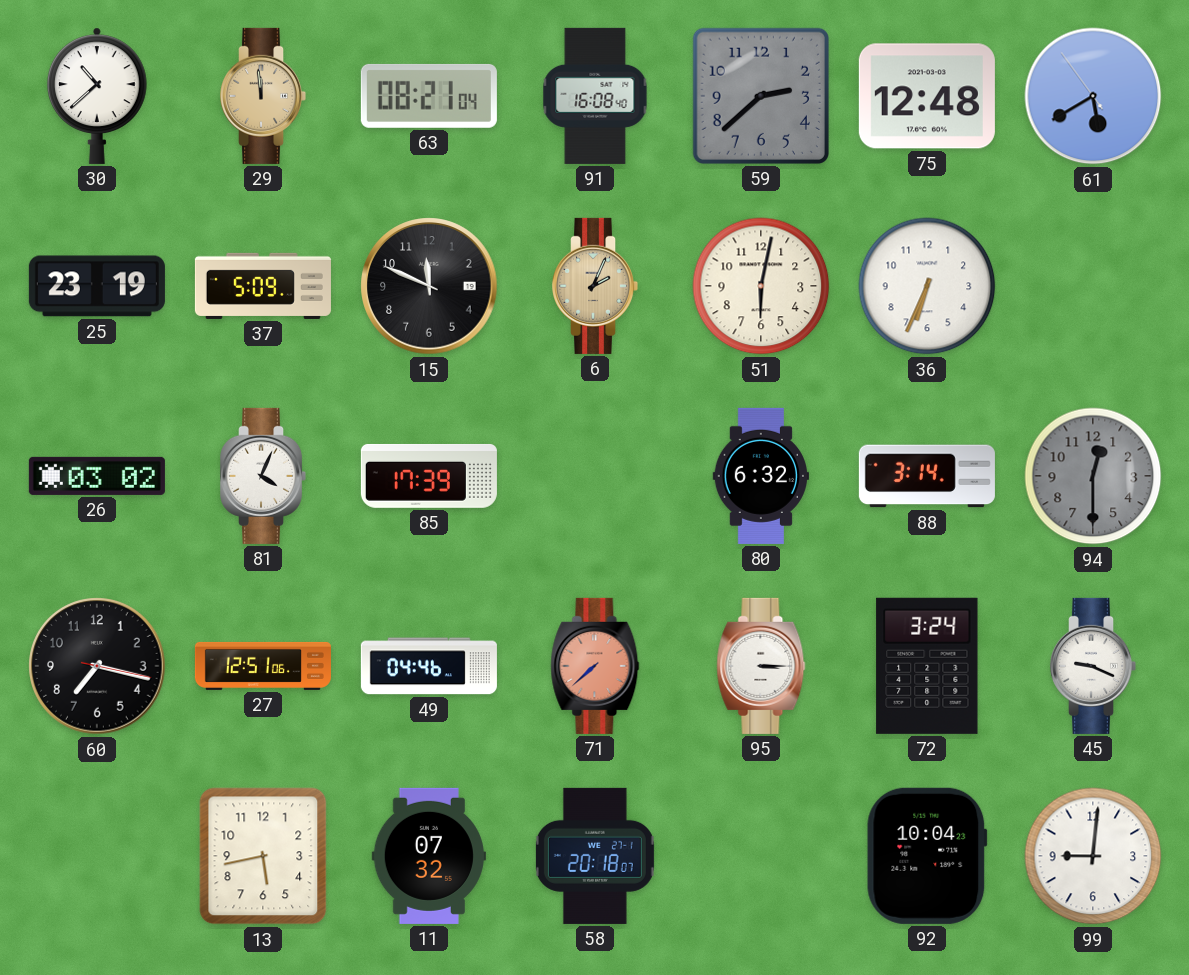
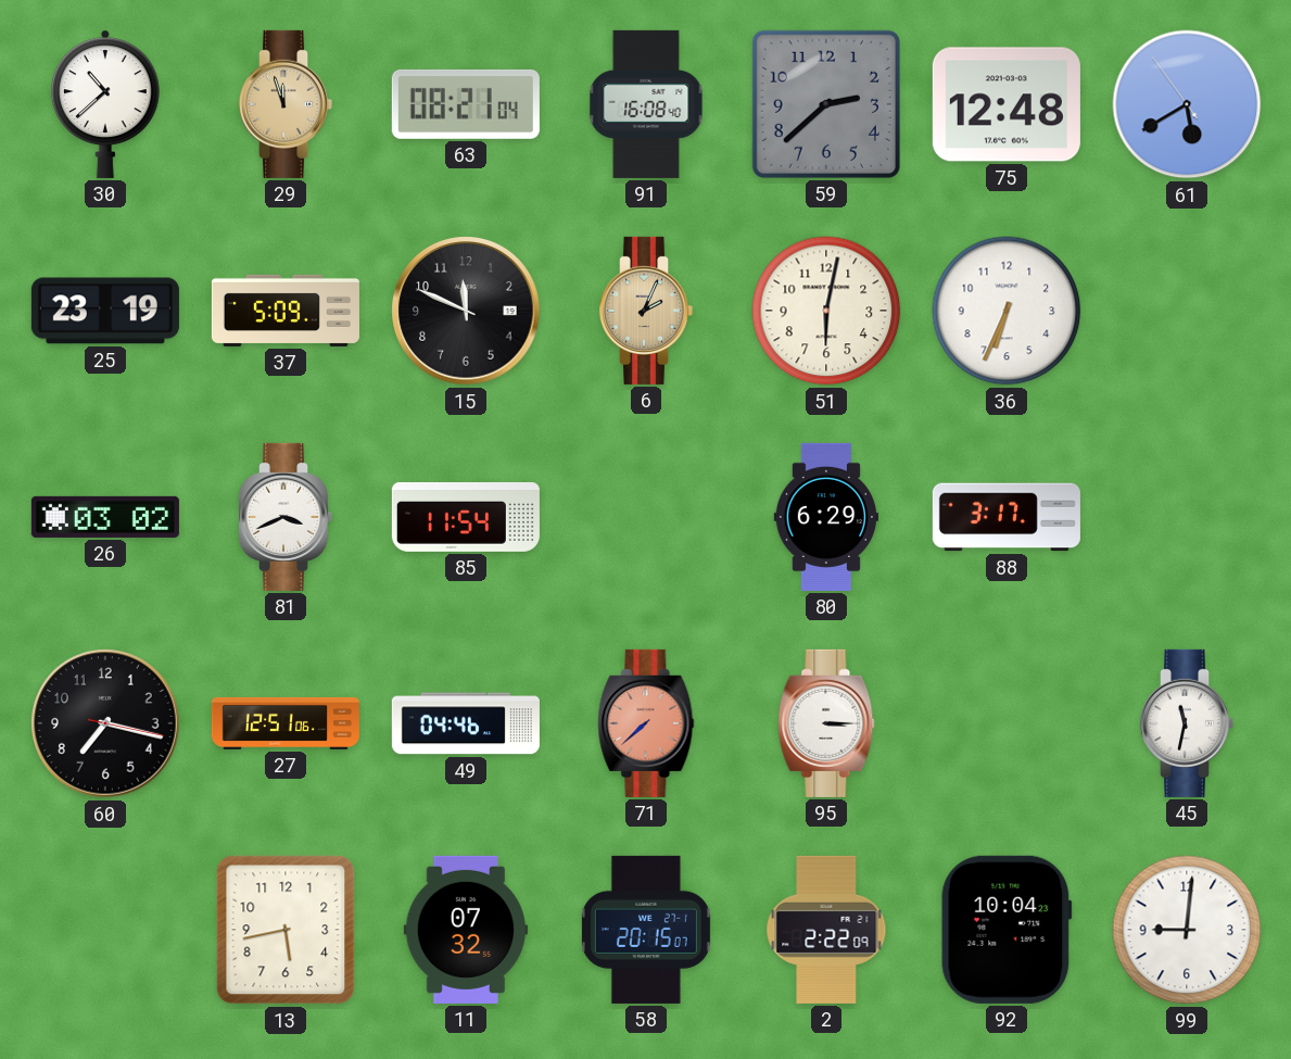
29: 11:59 -> 11:57
81: 4:04 -> 3:41
85: 17:39 -> 11:54
80: 6:32 -> 6:29
88: 3:14 -> 3:17
94: 12:30 -> none
72: 3:24 -> none
45: 9:19 -> 11:32
58: 20:18 -> 20:15
2: none -> 2:22
